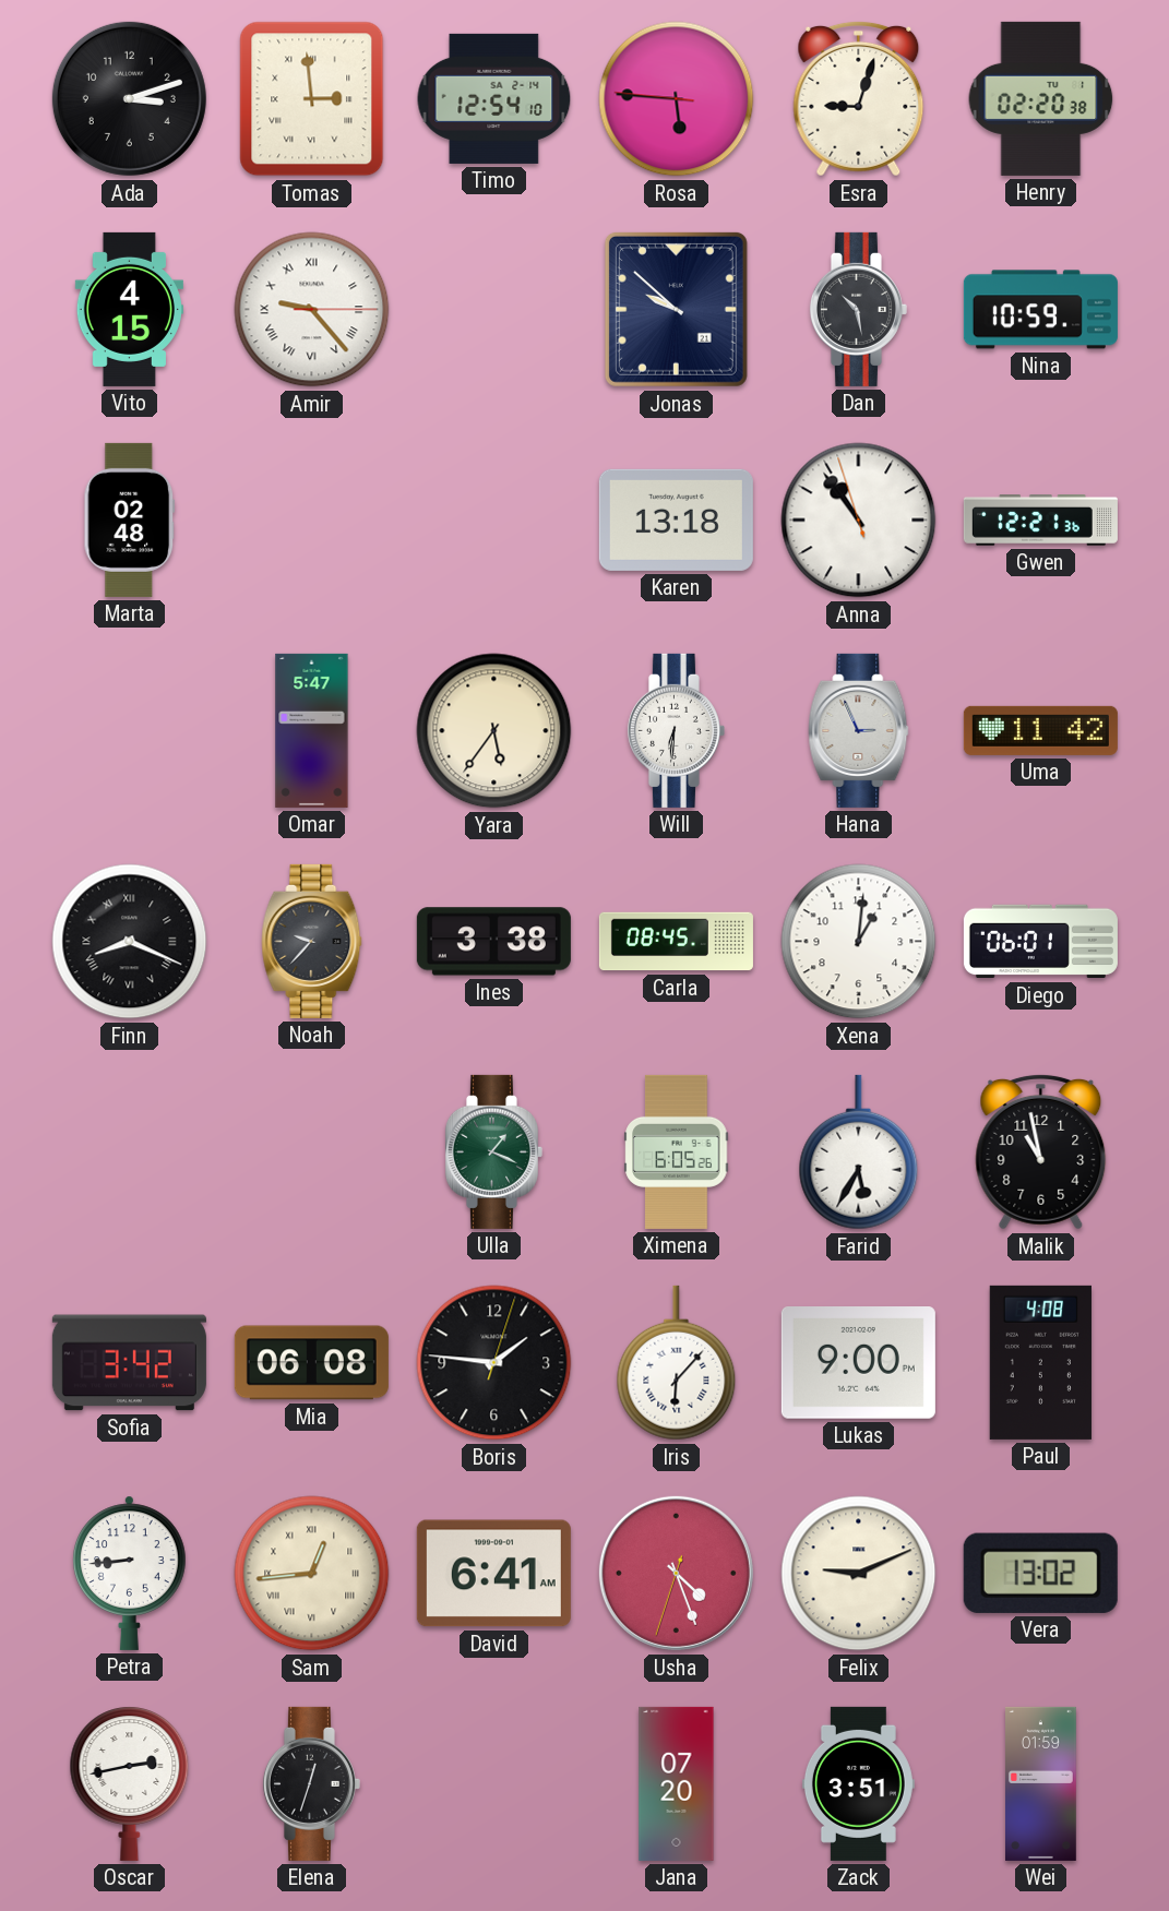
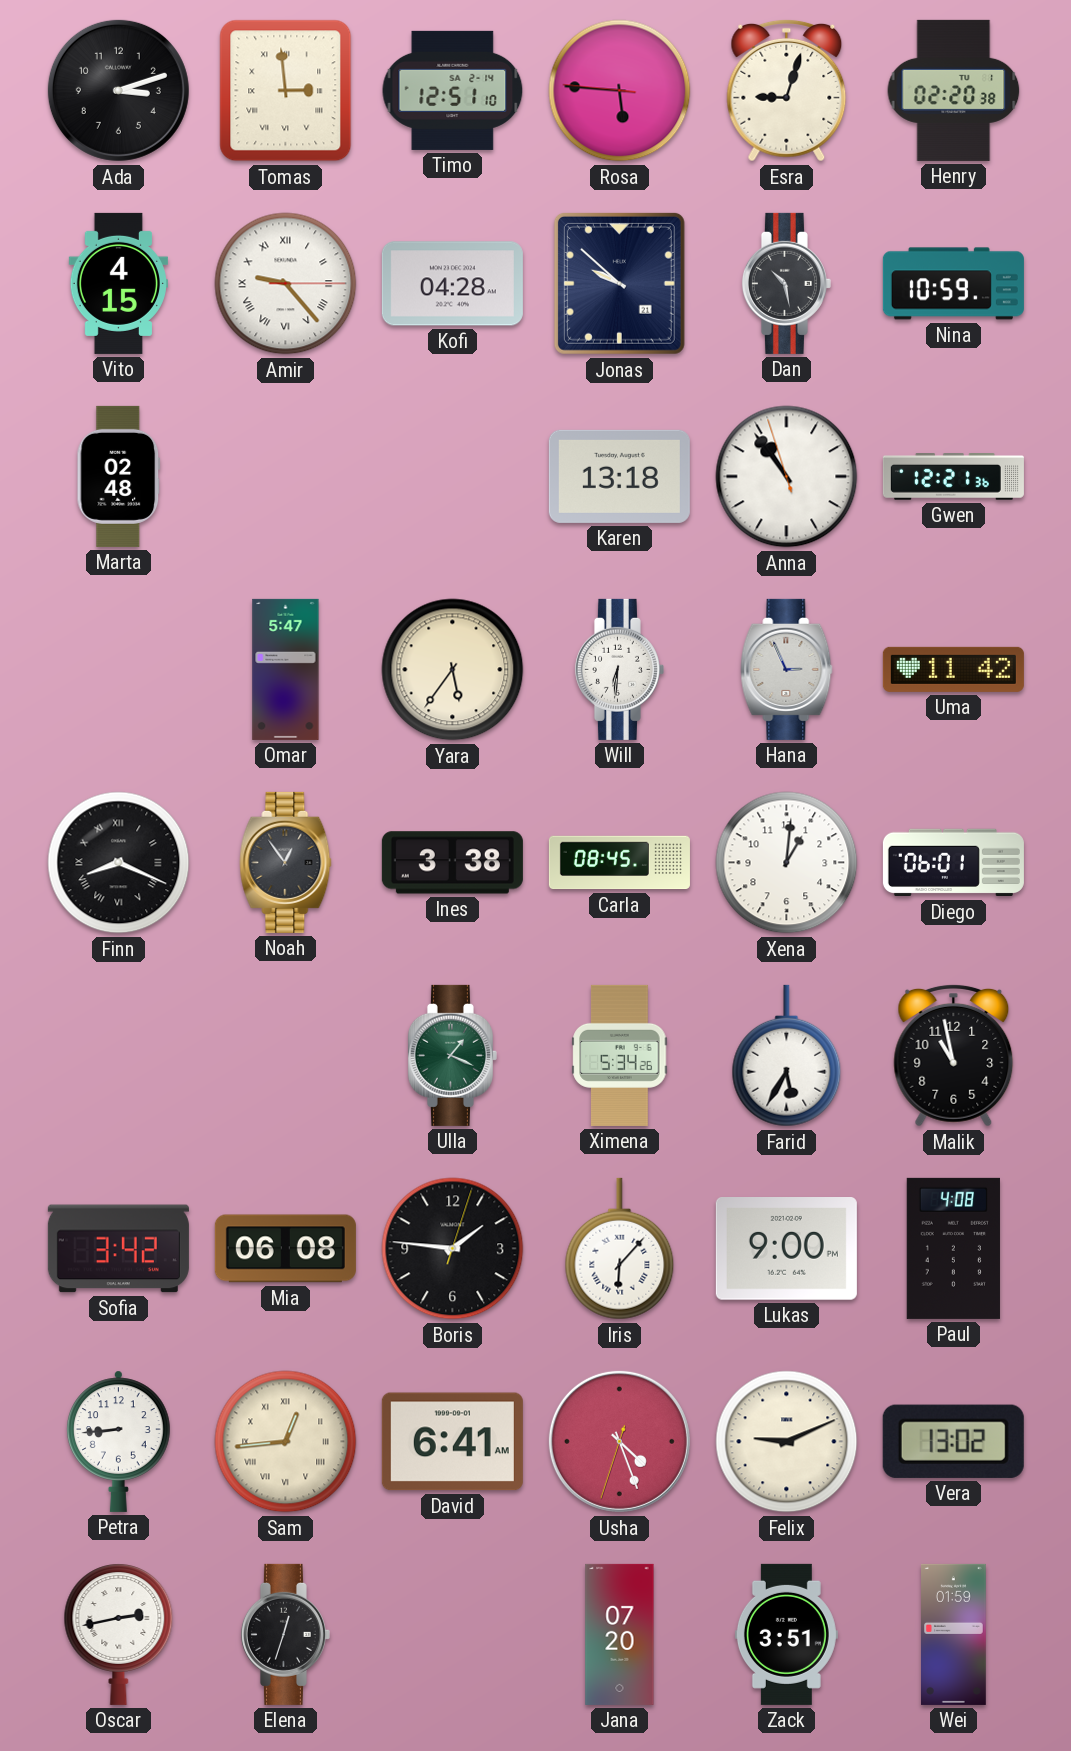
Timo: 12:54 -> 12:51
Kofi: none -> 04:28
Noah: 9:37 -> 12:54
Ximena: 6:05 -> 5:34
